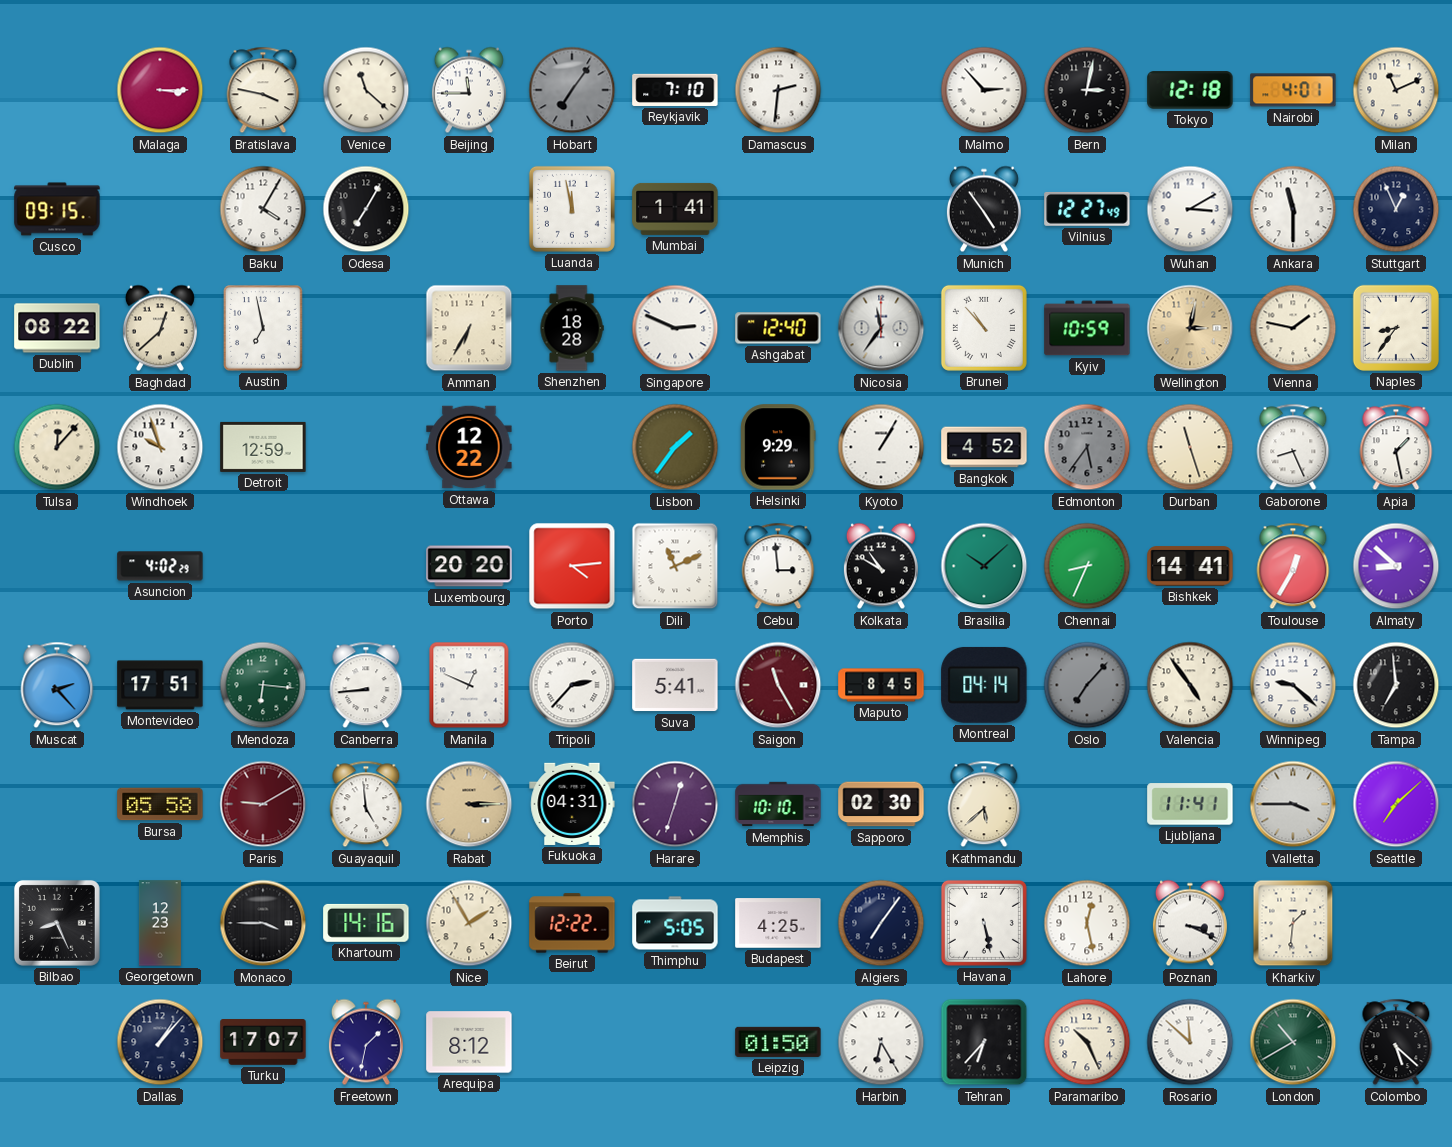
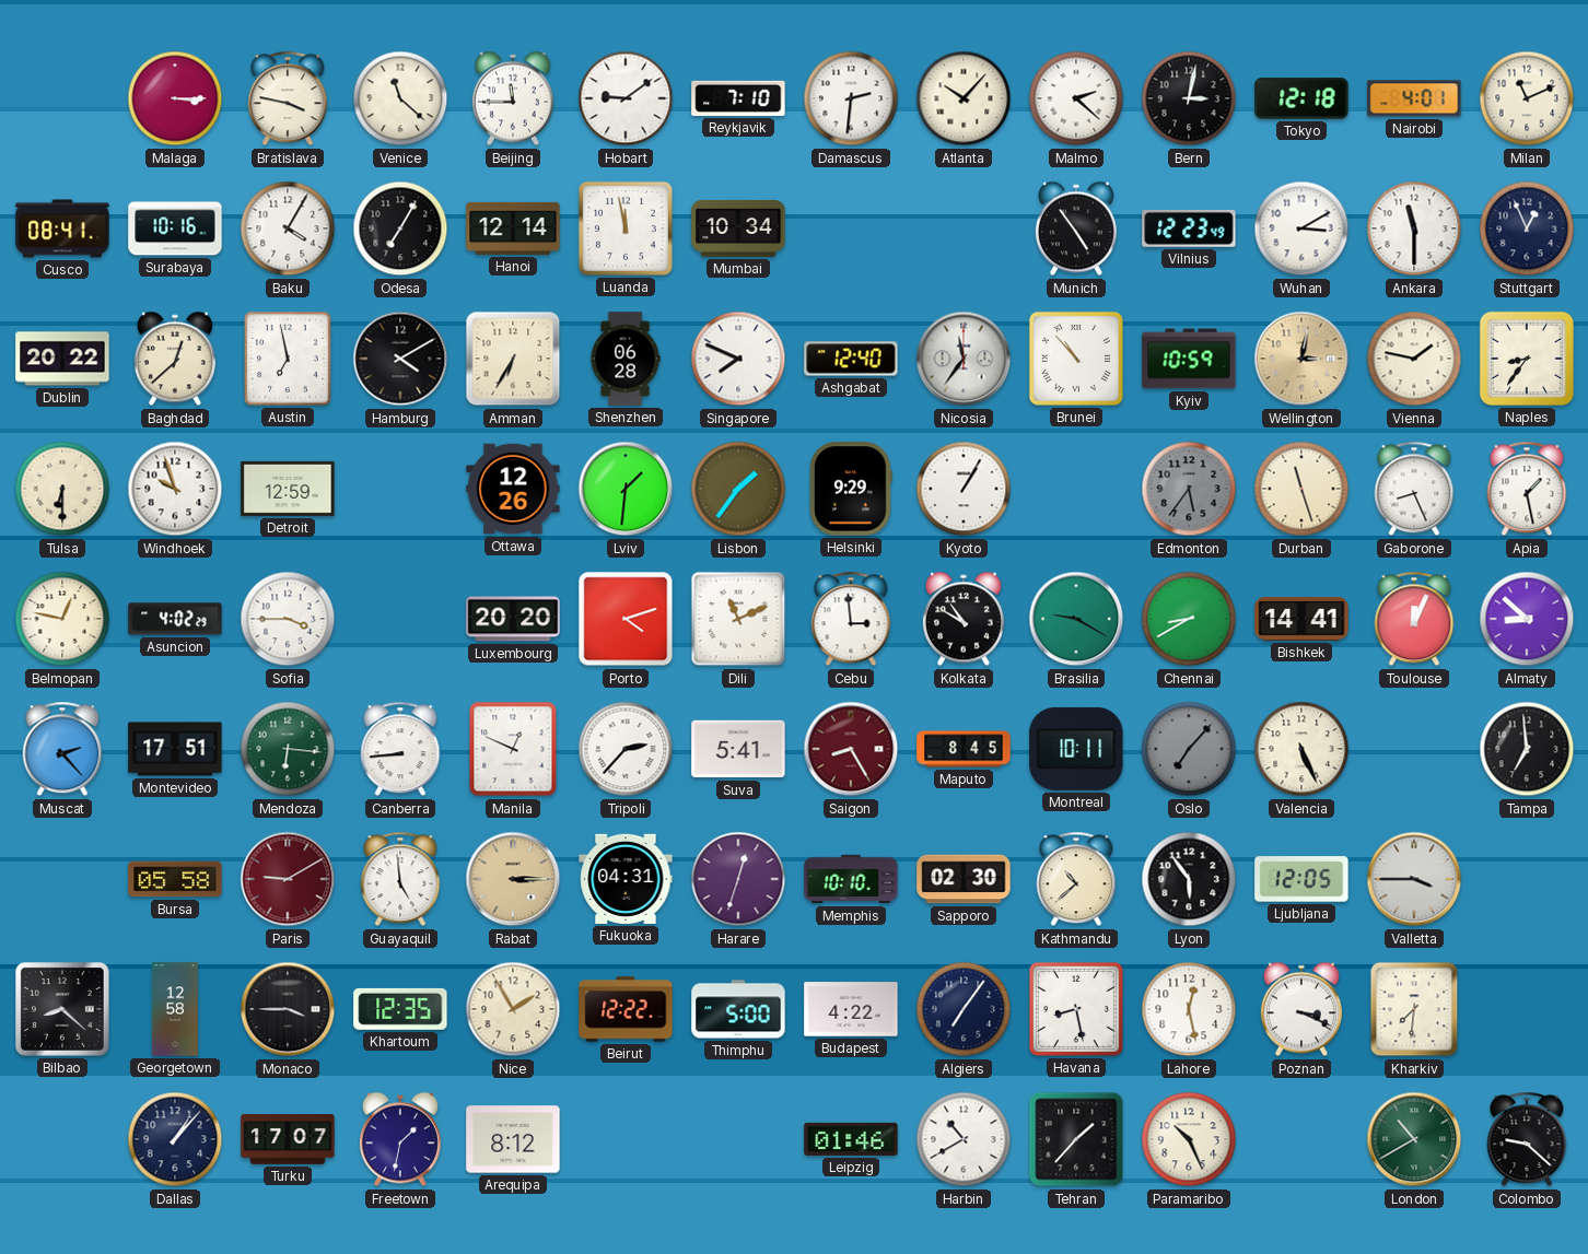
Hobart: 7:06 -> 9:09
Hobart dial: grey -> white
Atlanta: none -> 10:07
Malmo: 2:53 -> 2:22
Cusco: 09:15 -> 08:41
Surabaya: none -> 10:16
Hanoi: none -> 12:14
Mumbai: 1:41 -> 10:34
Vilnius: 12:27 -> 12:23
Dublin: 08:22 -> 20:22
Hamburg: none -> 4:10
Shenzhen: 18:28 -> 06:28
Singapore: 2:49 -> 7:49
Tulsa: 12:07 -> 6:30
Ottawa: 12:22 -> 12:26
Lviv: none -> 1:31
Bangkok: 4:52 -> none
Belmopan: none -> 12:47
Sofia: none -> 3:45
Porto: 4:14 -> 4:12
Brasilia: 10:08 -> 9:20
Chennai: 8:34 -> 8:40
Toulouse: 12:35 -> 12:04
Saigon: 11:25 -> 8:25
Montreal: 04:14 -> 10:11
Valencia: 4:54 -> 5:26
Winnipeg: 9:22 -> none
Kathmandu: 5:38 -> 10:38
Lyon: none -> 5:54
Ljubljana: 11:41 -> 12:05
Seattle: 7:08 -> none
Bilbao: 8:26 -> 8:22
Georgetown: 12:23 -> 12:58
Khartoum: 14:16 -> 12:35
Thimphu: 5:05 -> 5:00
Budapest: 4:25 -> 4:22
Havana: 5:28 -> 8:28
Kharkiv: 1:31 -> 7:31
Leipzig: 01:50 -> 01:46
Harbin: 6:25 -> 10:40
Tehran: 6:37 -> 1:37
Rosario: 11:52 -> none
Colombo: 5:22 -> 9:22
